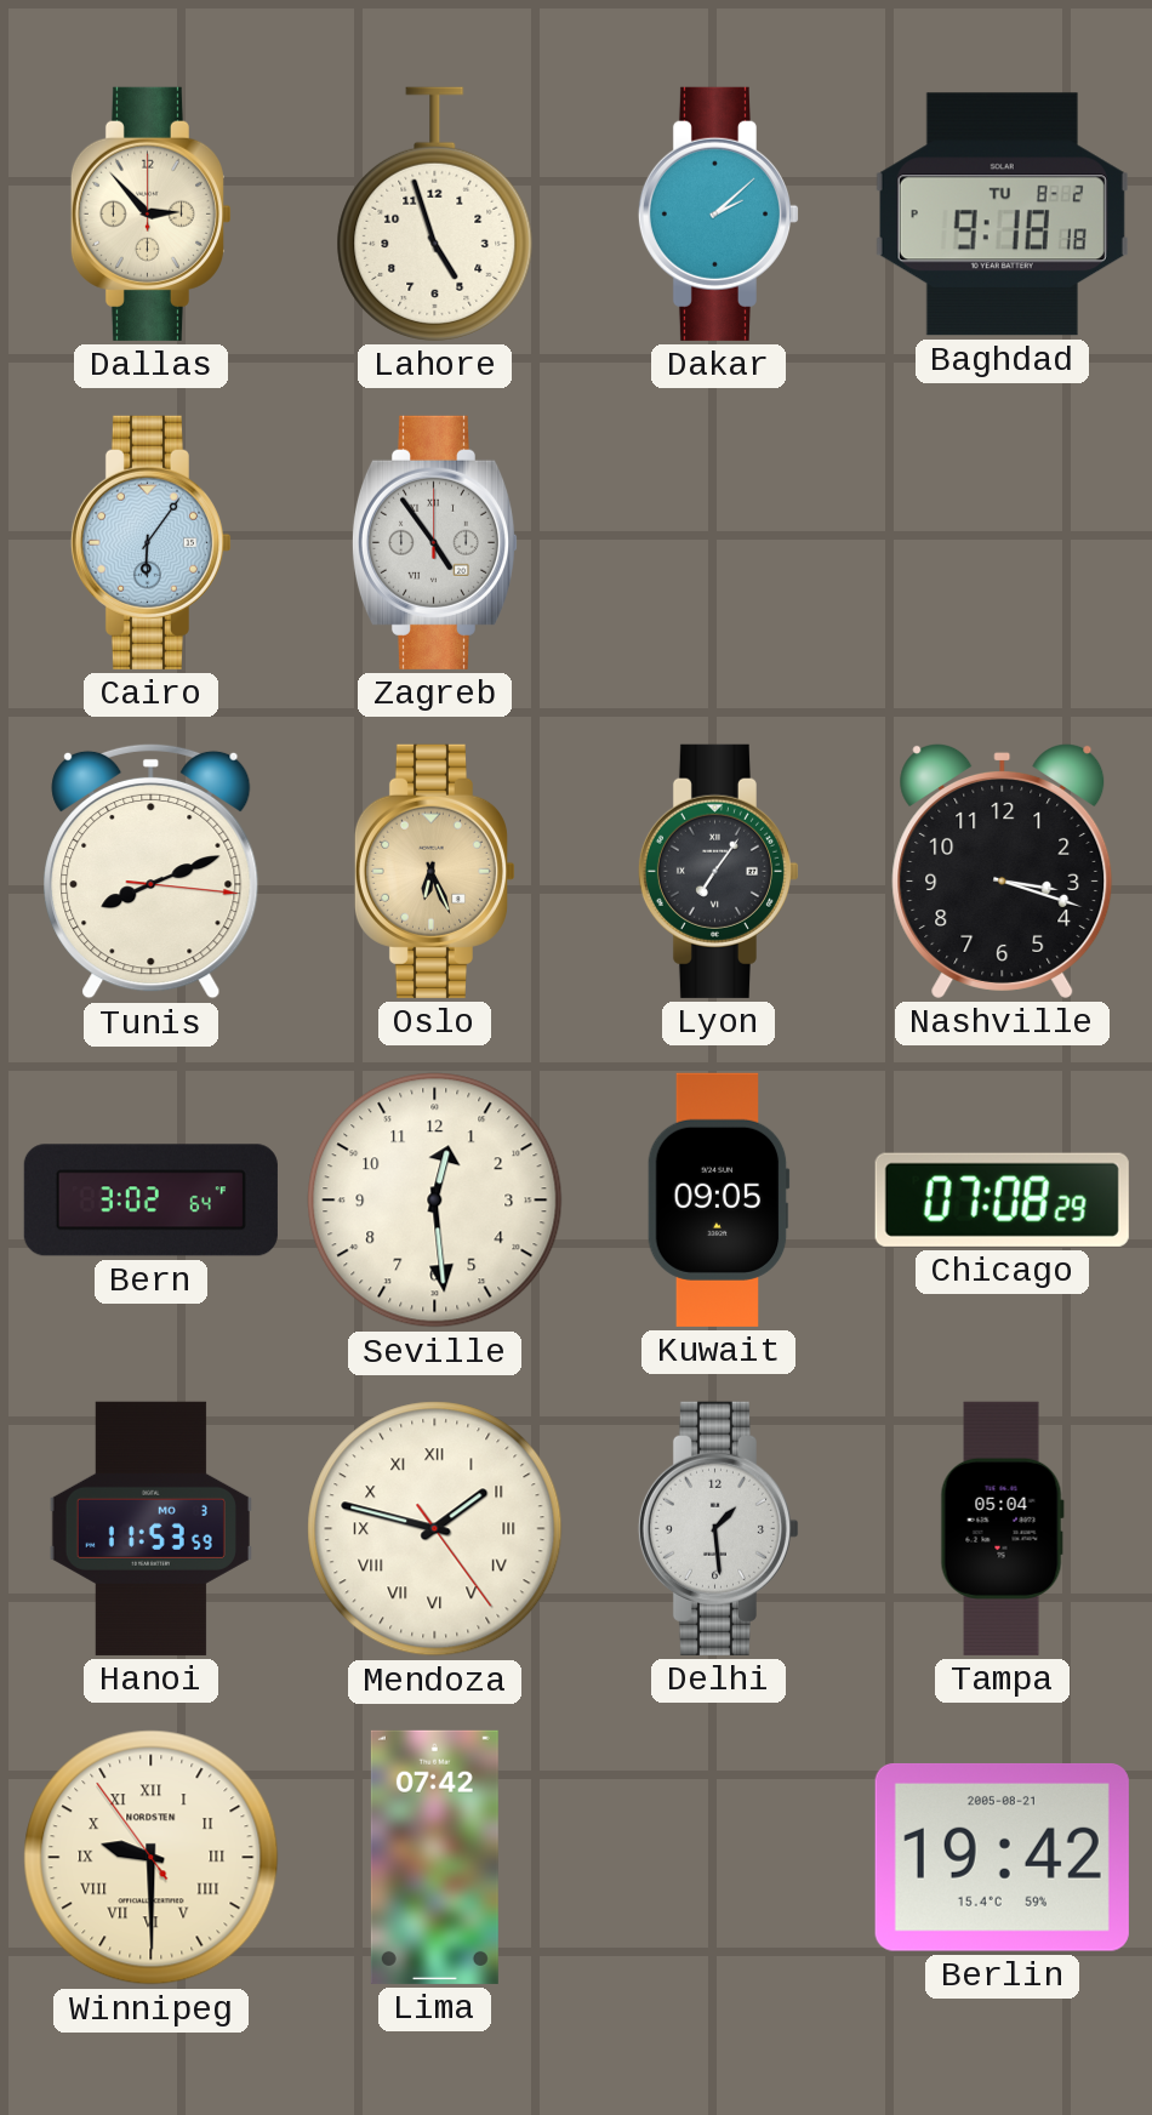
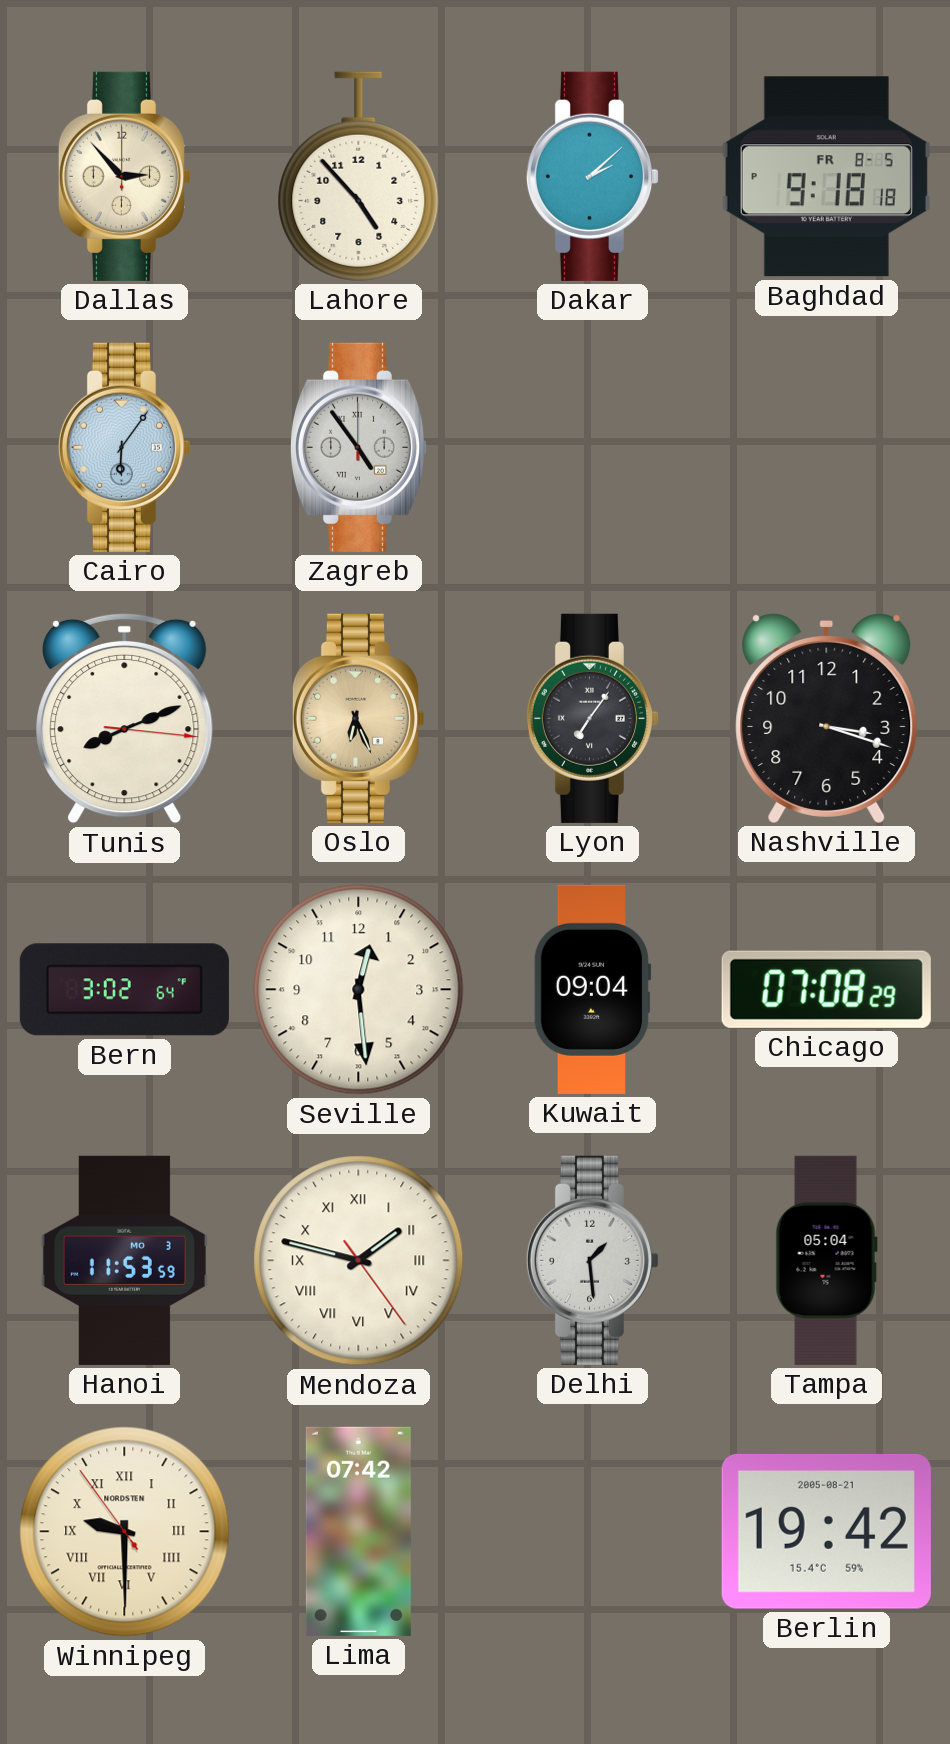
Lahore: 4:57 -> 4:53
Baghdad date: TU 8-2 -> FR 8-5
Kuwait: 09:05 -> 09:04
